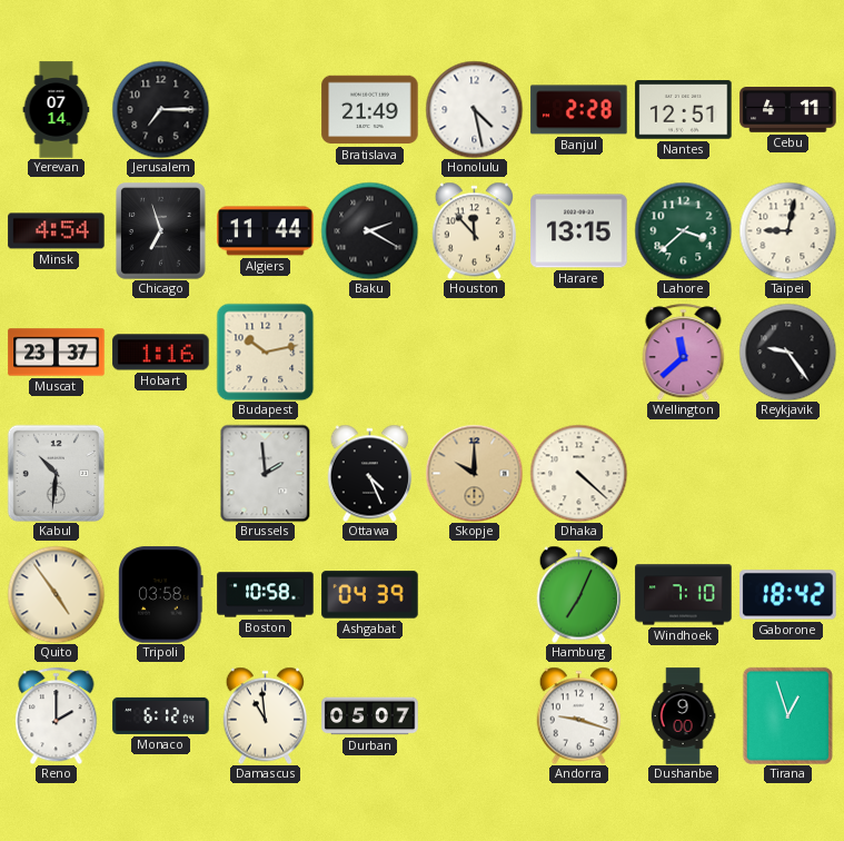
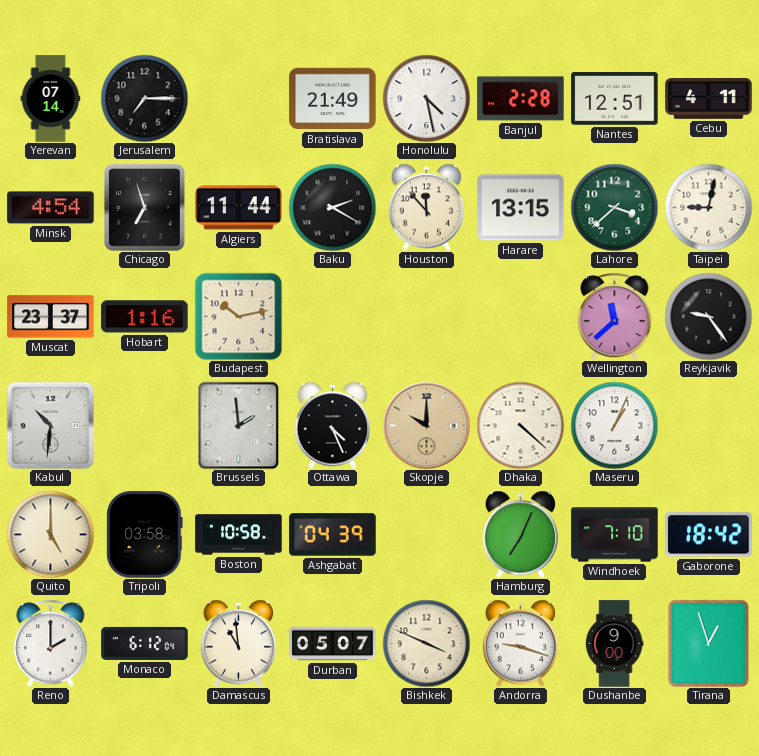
Maseru: none -> 1:04
Quito: 4:54 -> 5:00
Bishkek: none -> 3:49
